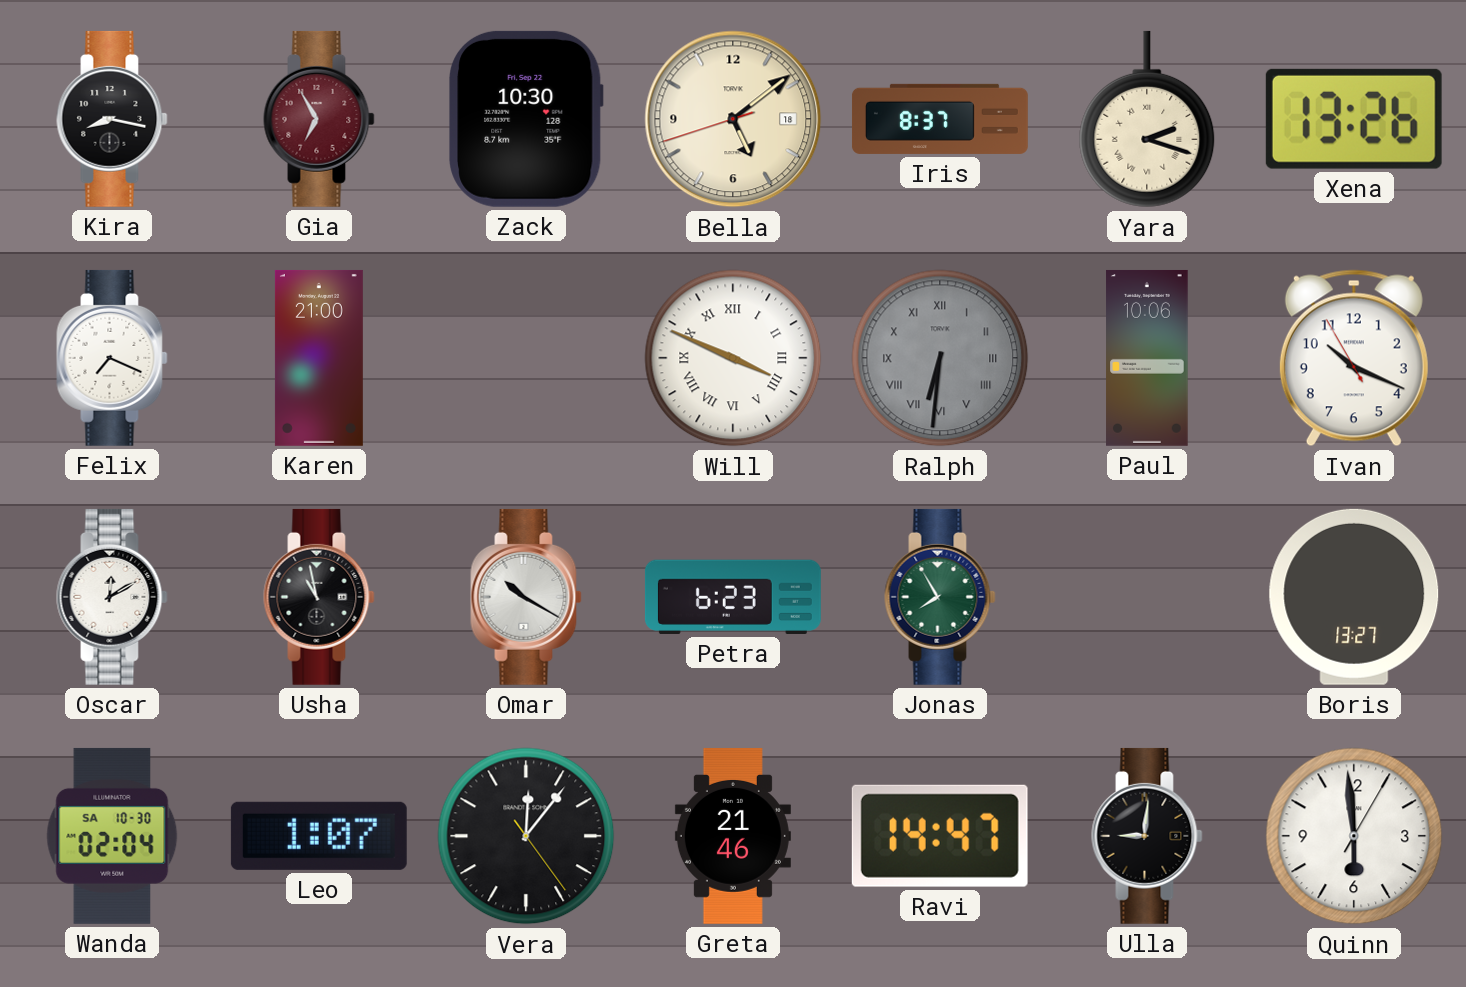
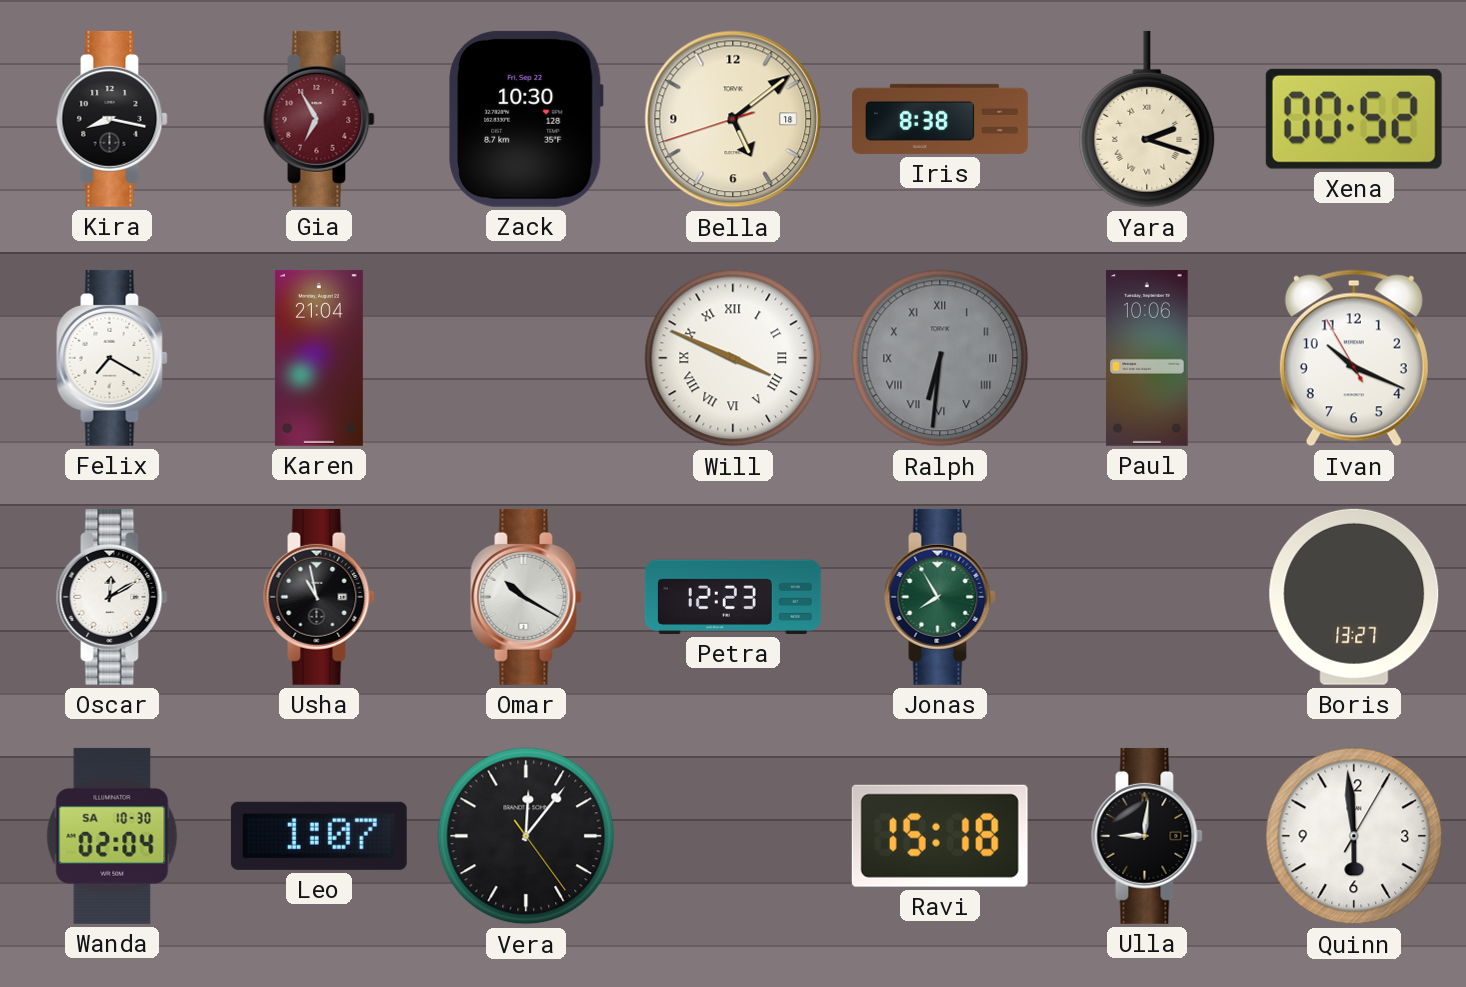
Iris: 8:37 -> 8:38
Xena: 13:26 -> 00:52
Felix: 7:19 -> 7:20
Karen: 21:00 -> 21:04
Petra: 6:23 -> 12:23
Greta: 21:46 -> none
Ravi: 14:47 -> 15:18
